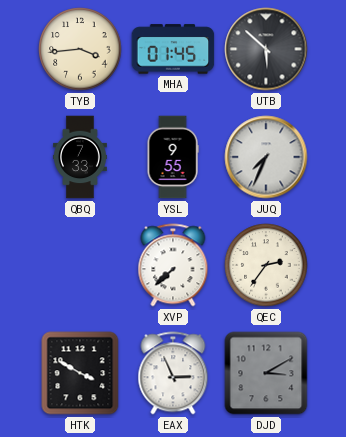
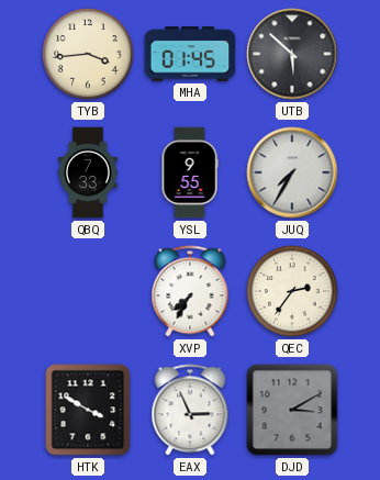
JUQ: 7:34 -> 7:35
XVP: 7:38 -> 7:35
